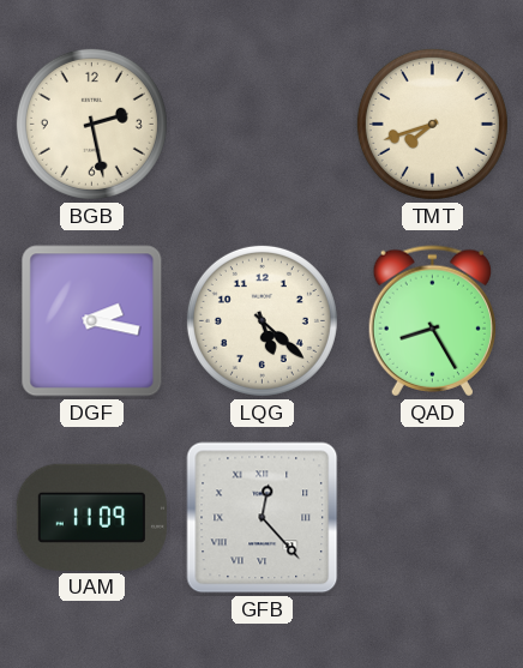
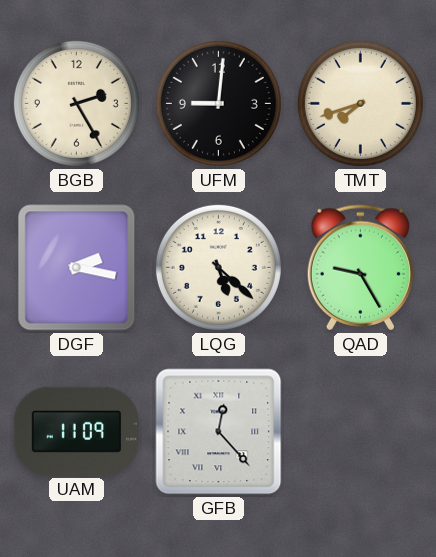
BGB: 2:28 -> 2:25
UFM: none -> 9:01
QAD: 8:25 -> 9:25
